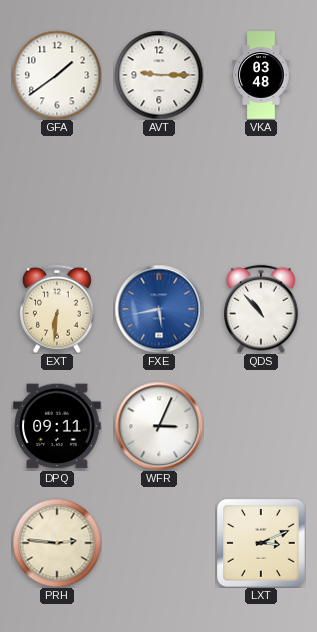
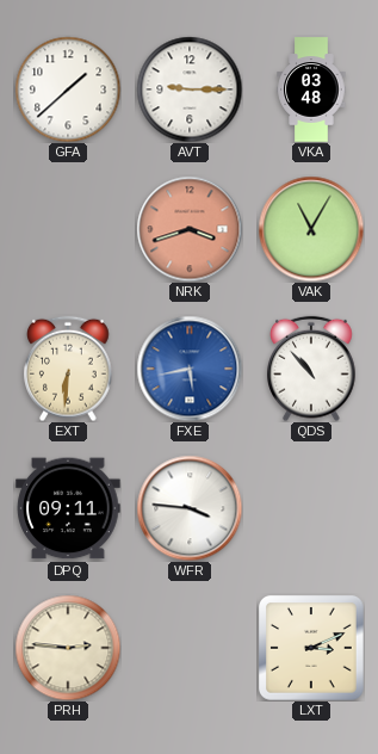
GFA: 1:39 -> 1:38
NRK: none -> 3:42
VAK: none -> 11:05
WFR: 3:04 -> 3:46
